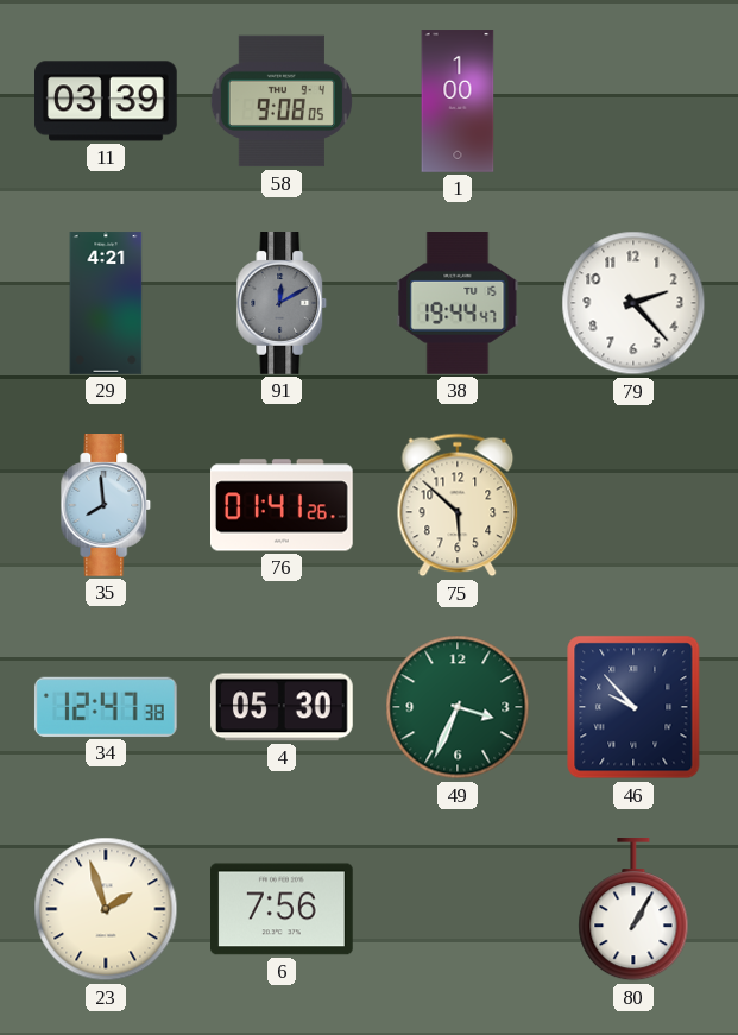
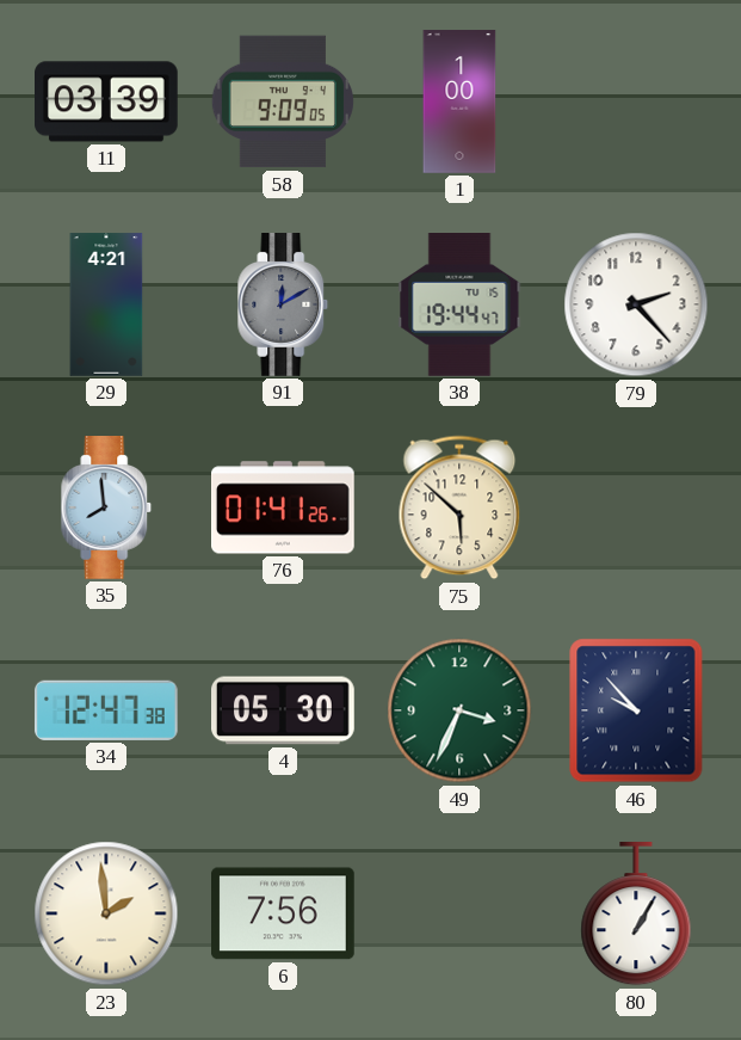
58: 9:08 -> 9:09
23: 1:57 -> 1:59
